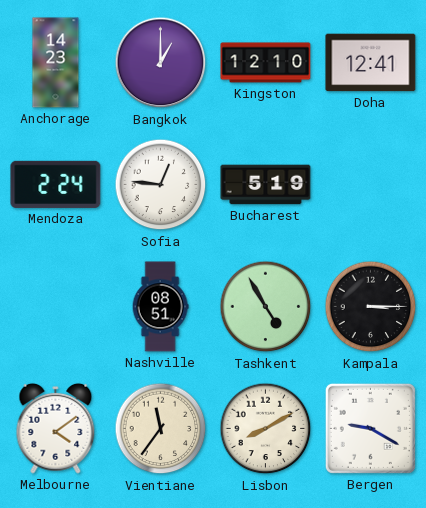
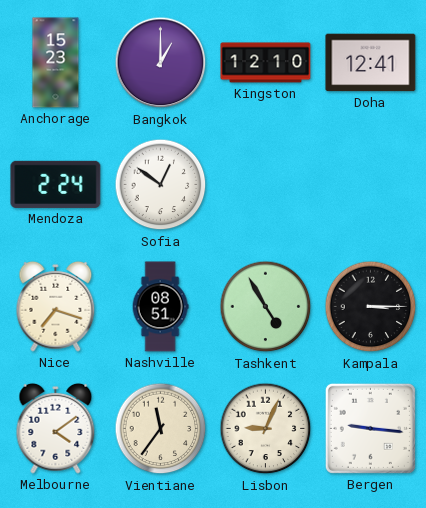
Anchorage: 14:23 -> 15:23
Sofia: 12:46 -> 12:51
Bucharest: 5:19 -> none
Nice: none -> 7:18
Lisbon: 8:10 -> 9:04
Bergen: 9:20 -> 9:16
